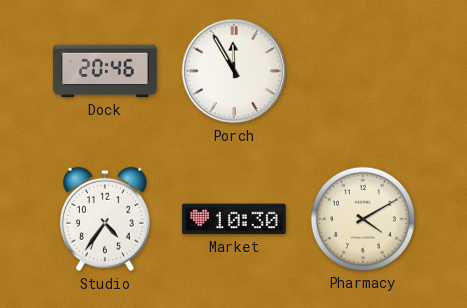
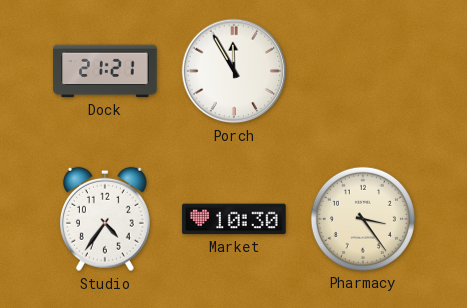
Dock: 20:46 -> 21:21
Pharmacy: 4:10 -> 3:24
